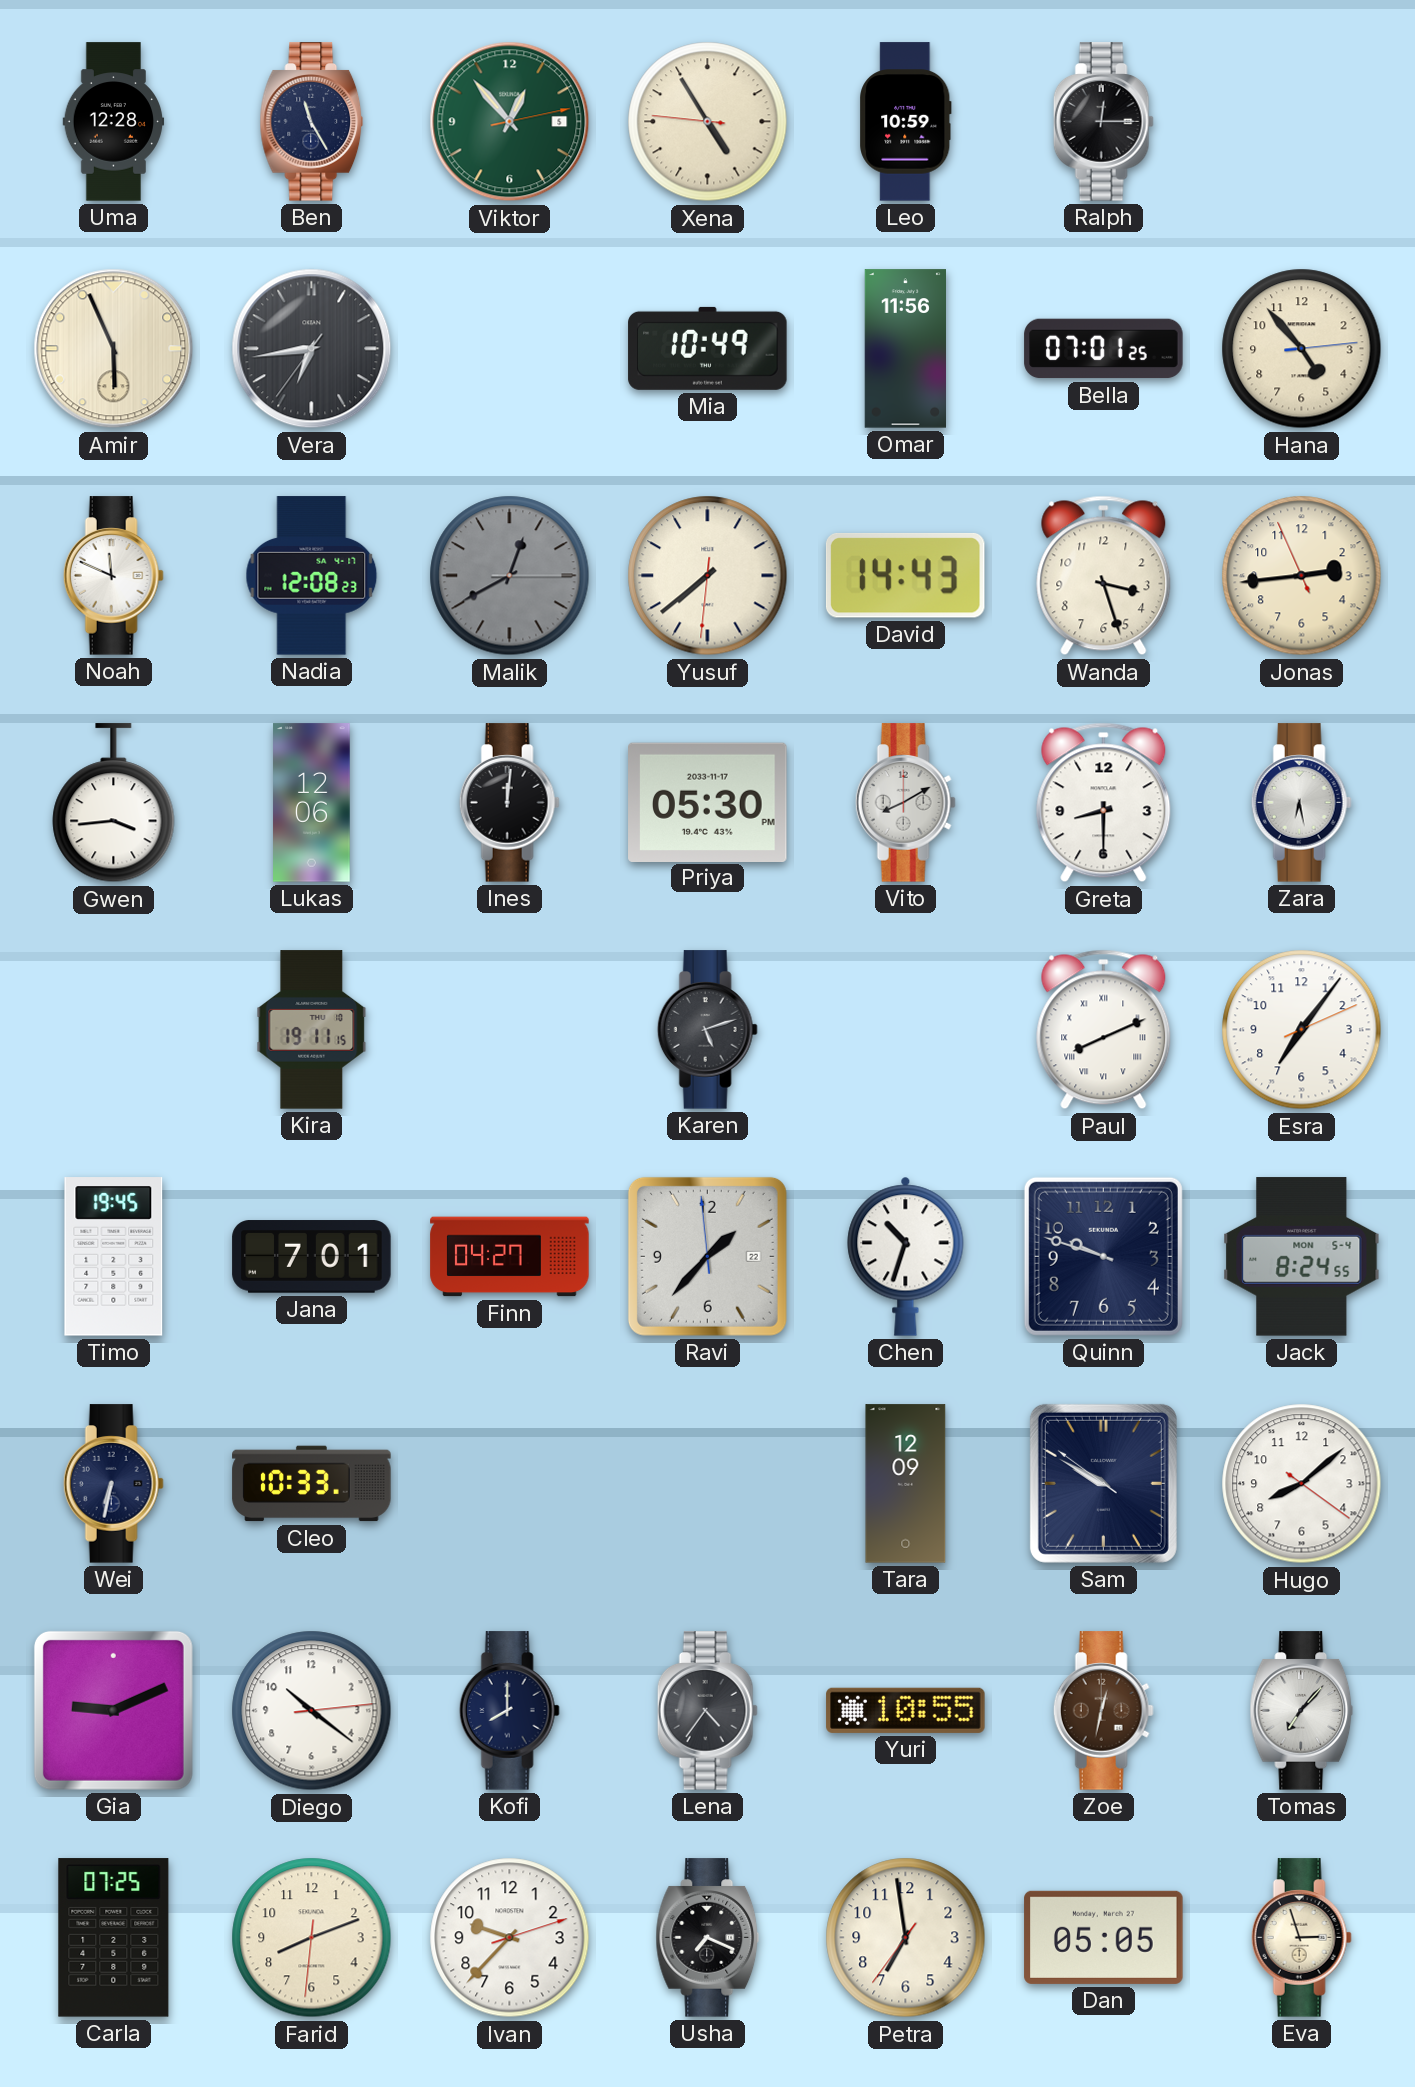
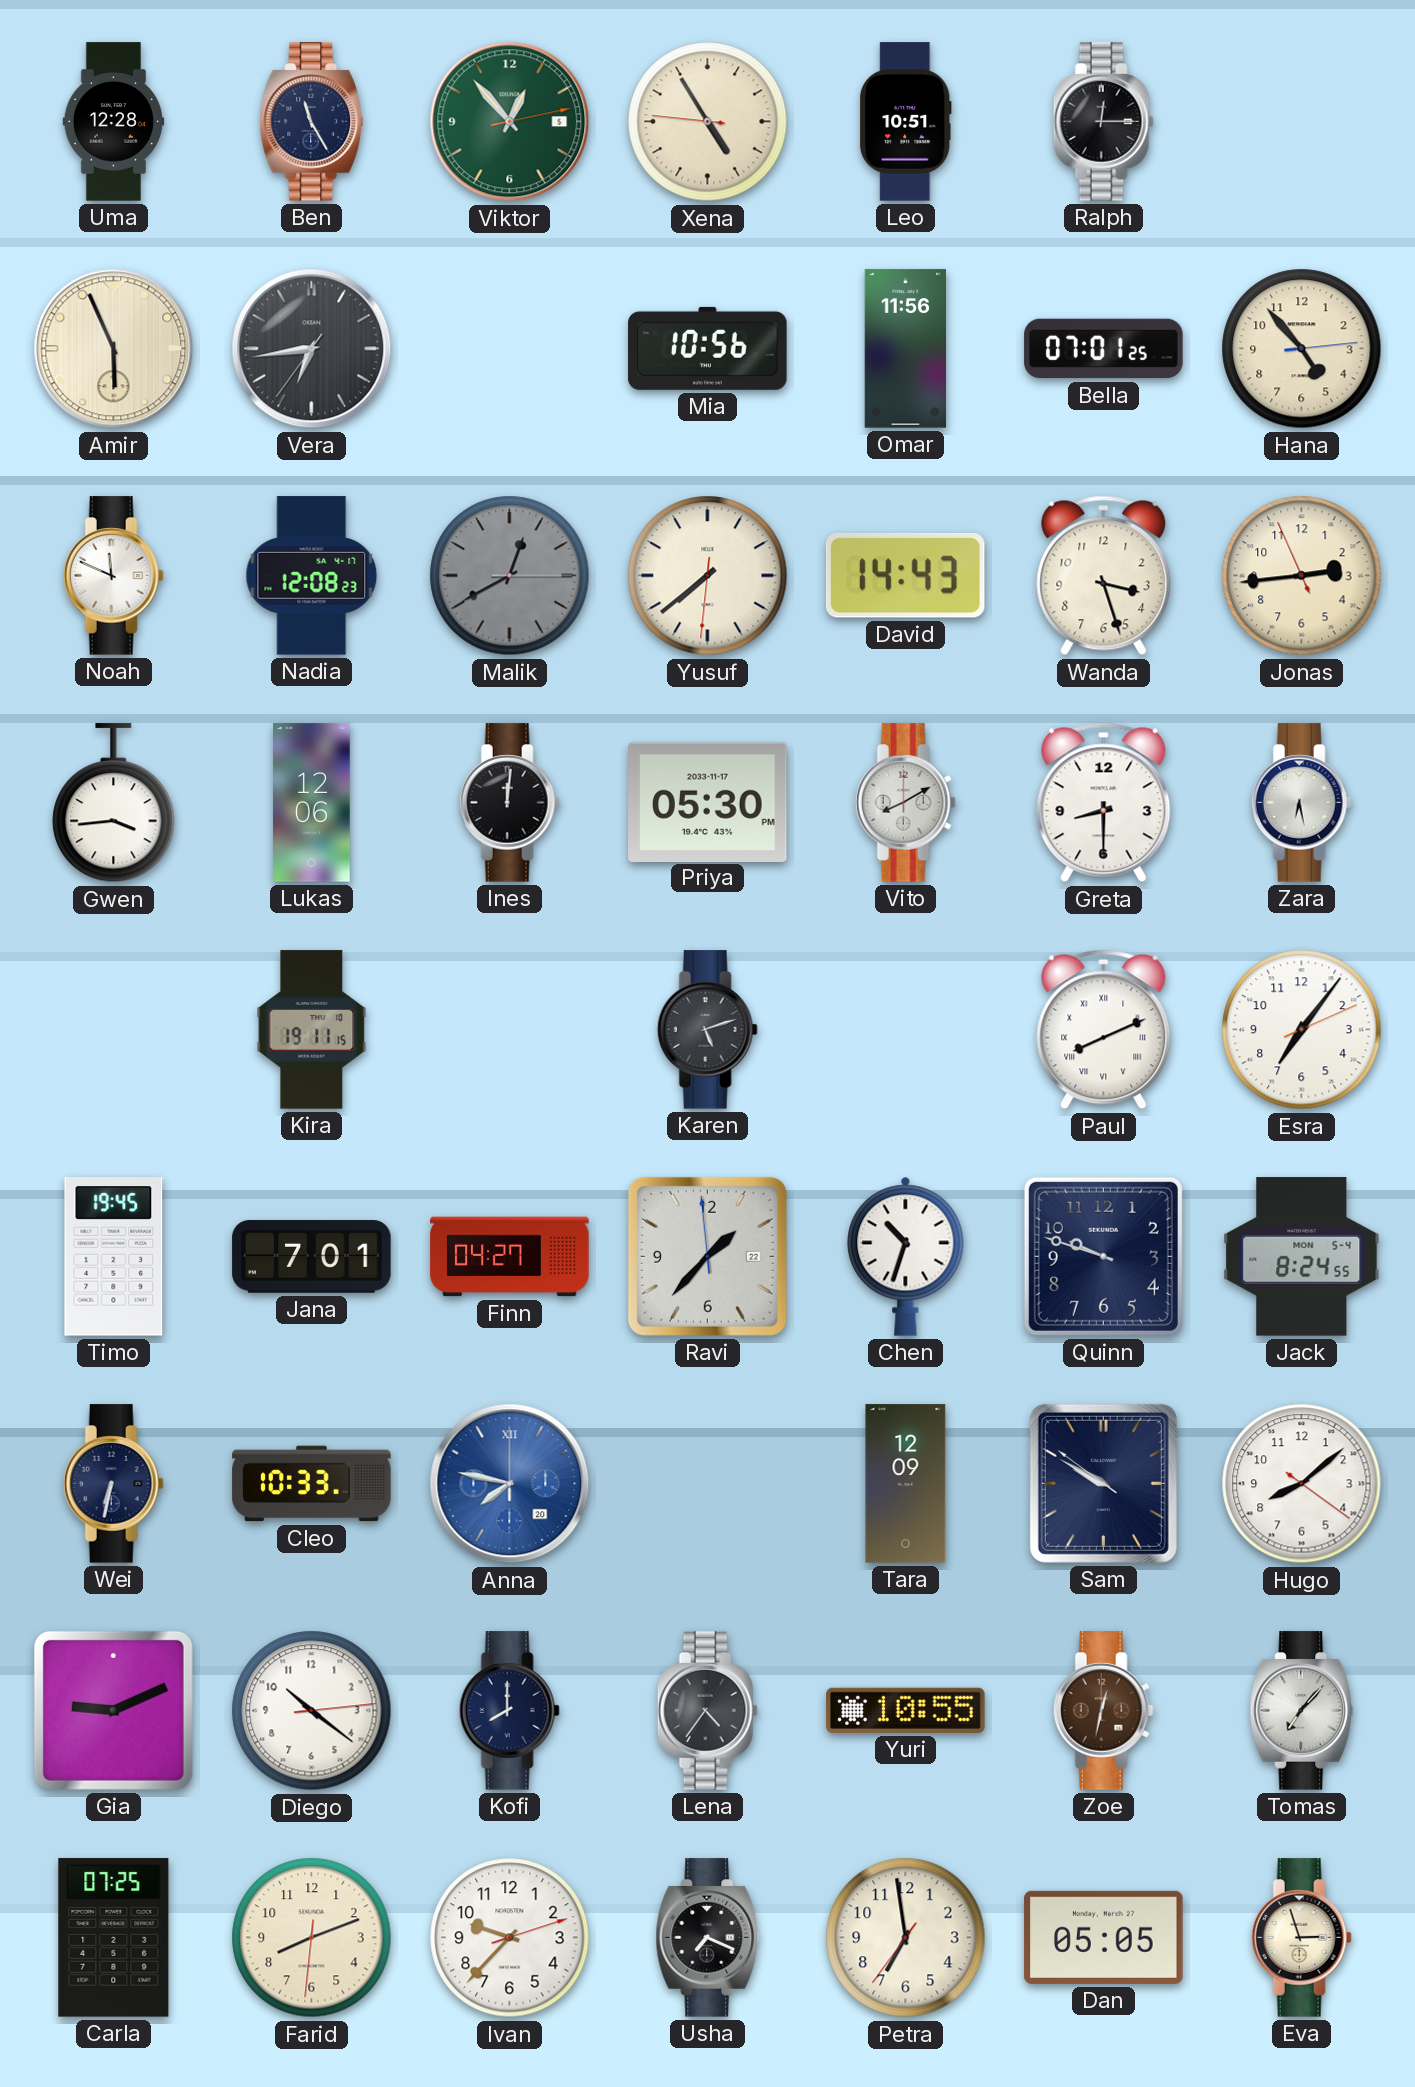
Leo: 10:59 -> 10:51
Mia: 10:49 -> 10:56
Anna: none -> 7:47
